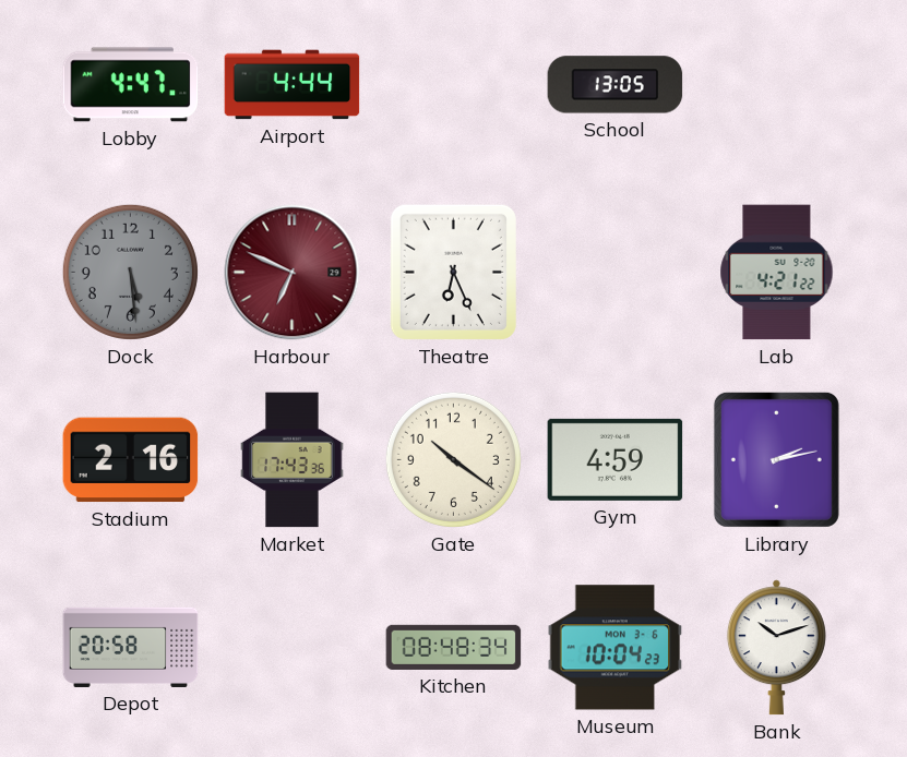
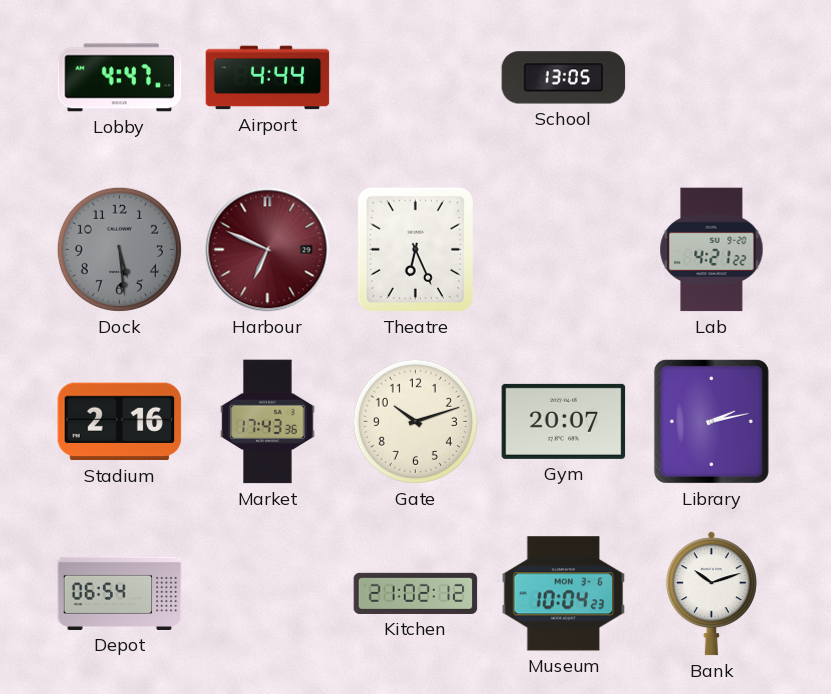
Gate: 10:21 -> 10:12
Gym: 4:59 -> 20:07
Depot: 20:58 -> 06:54
Kitchen: 08:48 -> 21:02
